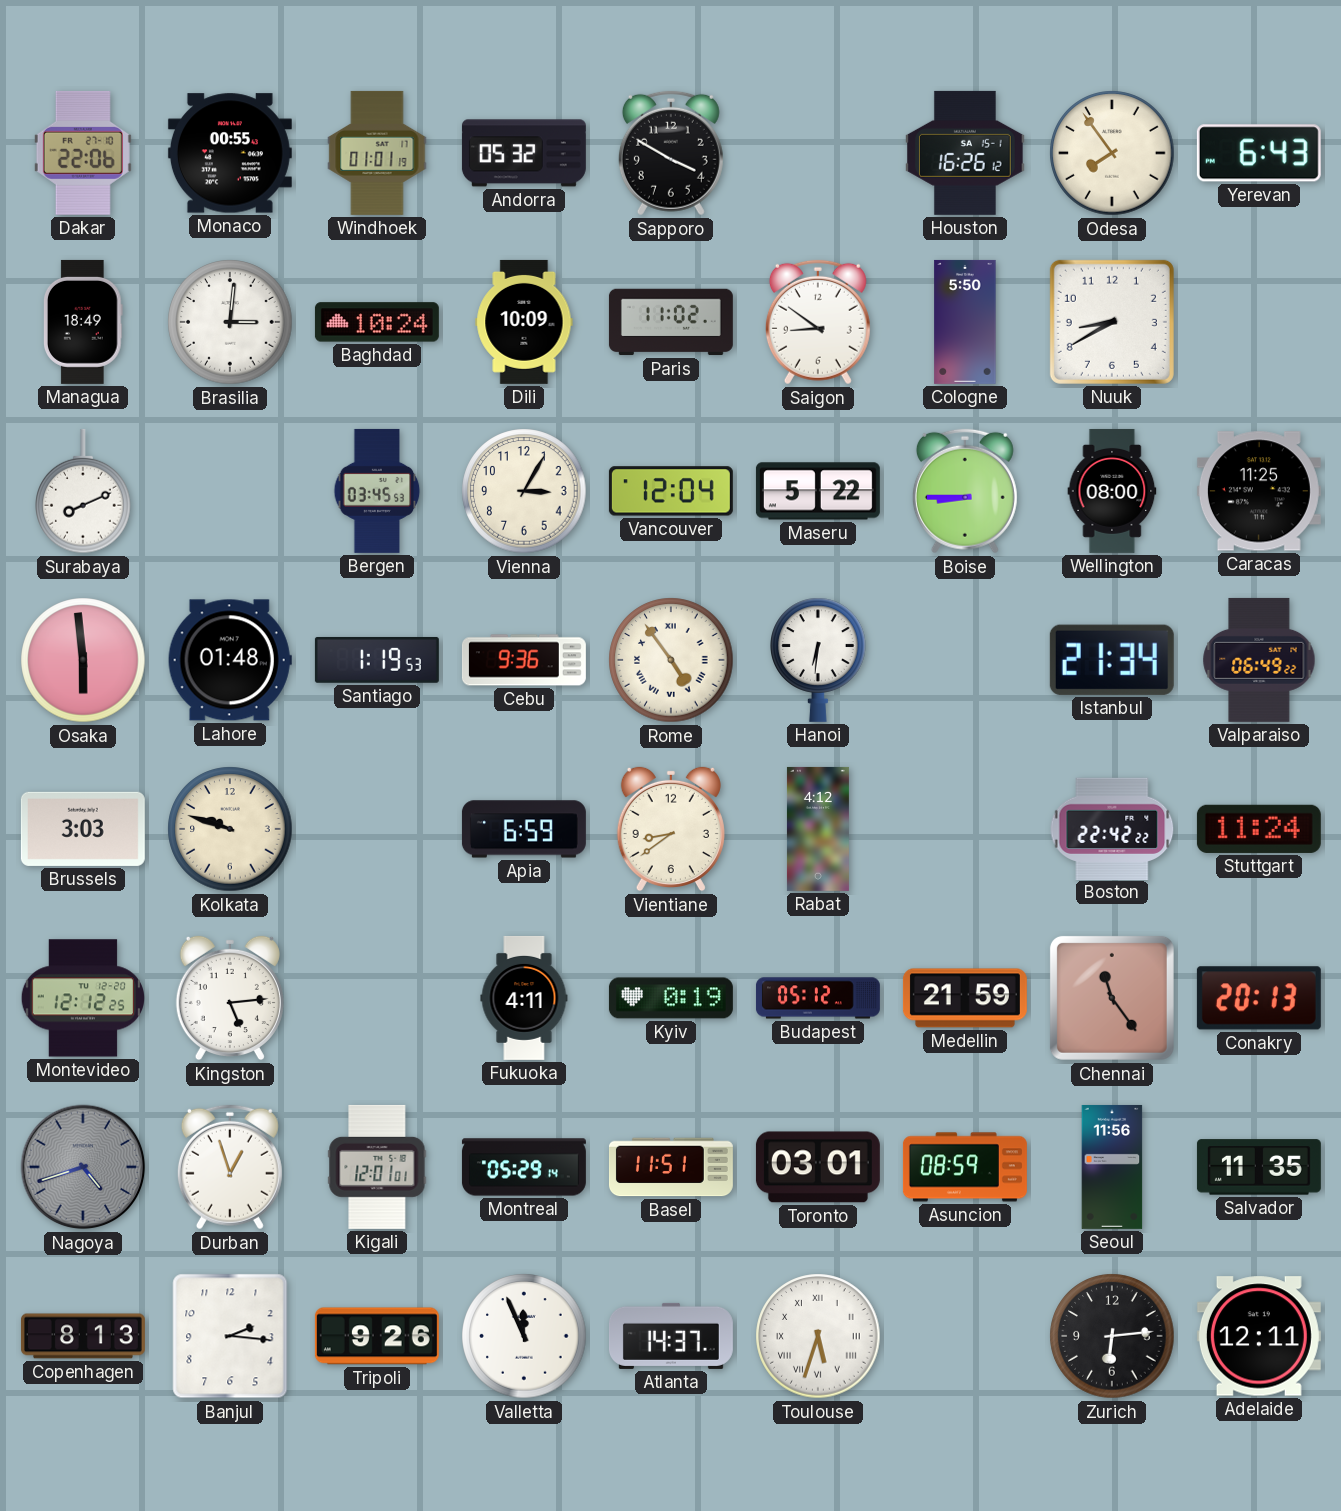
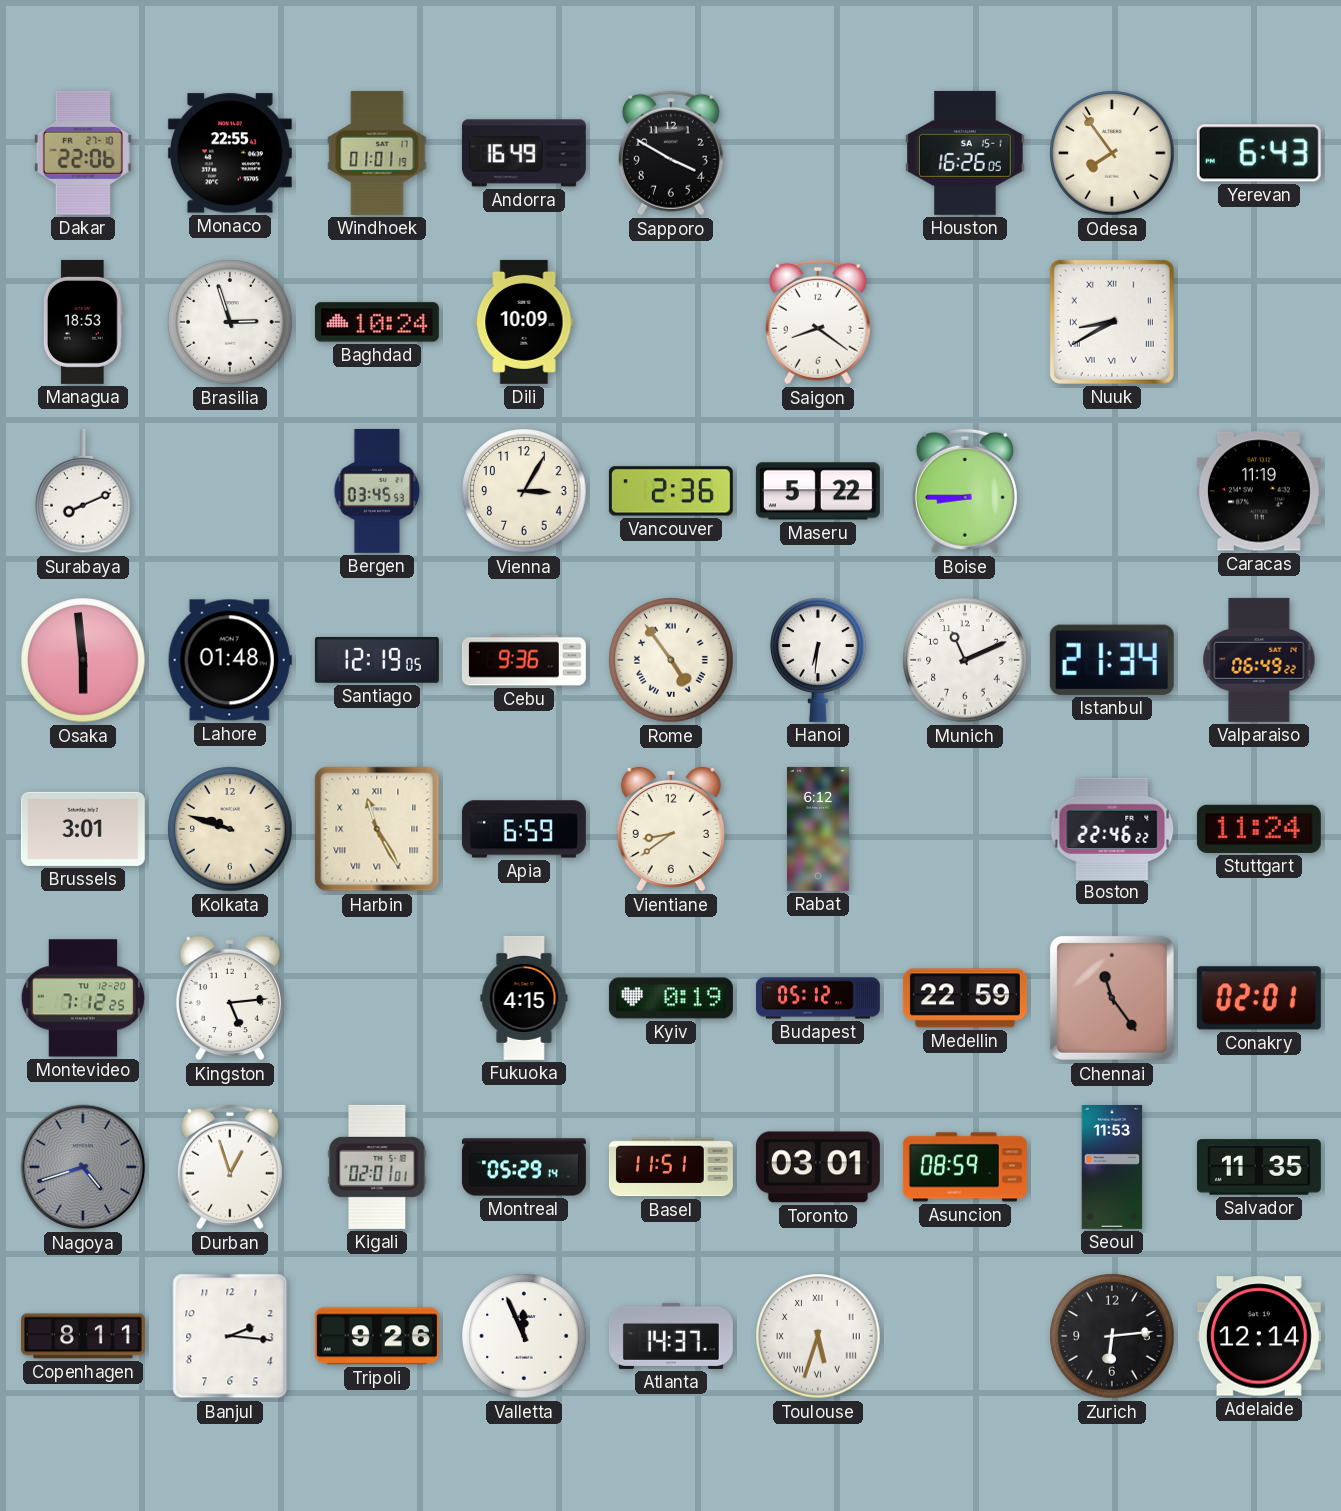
Monaco: 00:55 -> 22:55
Andorra: 05:32 -> 16:49
Houston: 16:26:12 -> 16:26:05
Managua: 18:49 -> 18:53
Brasilia: 3:01 -> 2:57
Paris: 11:02 -> none
Saigon: 8:51 -> 8:21
Cologne: 5:50 -> none
Nuuk numerals: Arabic -> Roman
Vancouver: 12:04 -> 2:36
Wellington: 08:00 -> none
Caracas: 11:25 -> 11:19
Santiago: 1:19 -> 12:19
Munich: none -> 11:11
Brussels: 3:03 -> 3:01
Harbin: none -> 11:25
Rabat: 4:12 -> 6:12
Boston: 22:42 -> 22:46
Montevideo: 12:12 -> 7:12
Fukuoka: 4:11 -> 4:15
Medellin: 21:59 -> 22:59
Conakry: 20:13 -> 02:01
Kigali: 12:01 -> 02:01
Seoul: 11:56 -> 11:53
Copenhagen: 8:13 -> 8:11
Adelaide: 12:11 -> 12:14
